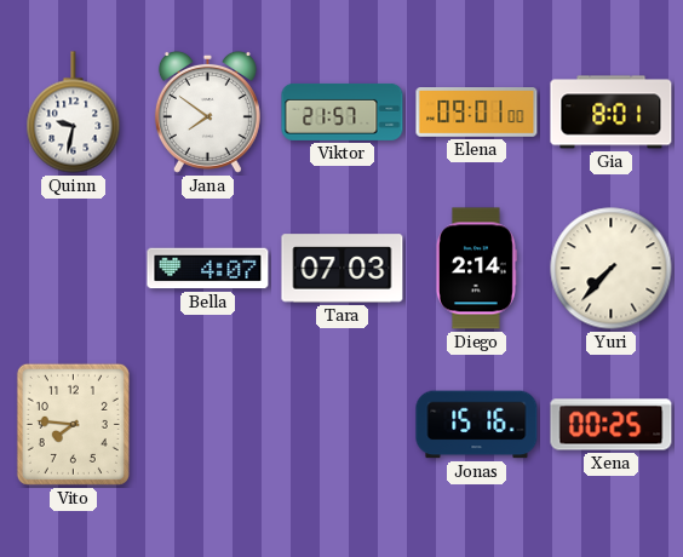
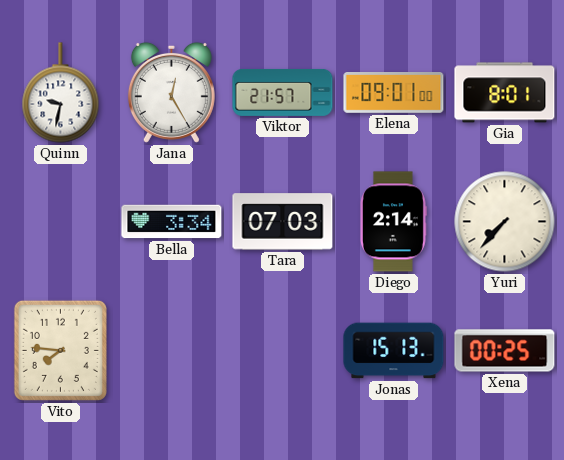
Jana: 7:51 -> 12:25
Bella: 4:07 -> 3:34
Jonas: 15:16 -> 15:13
